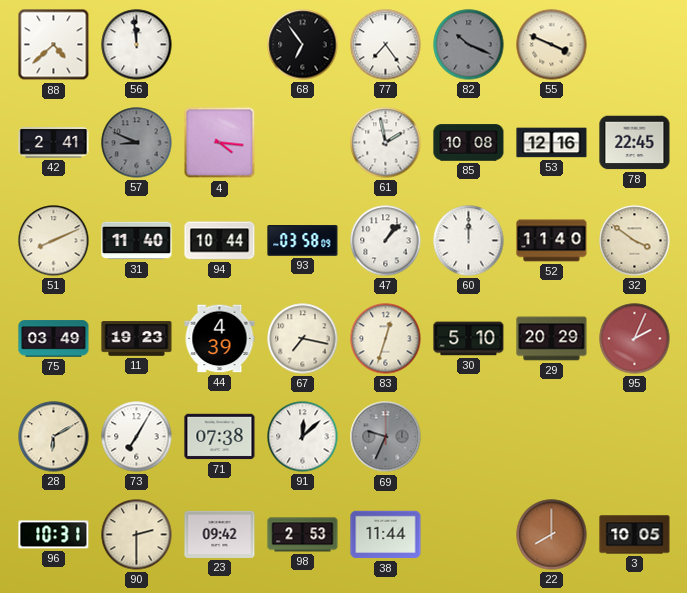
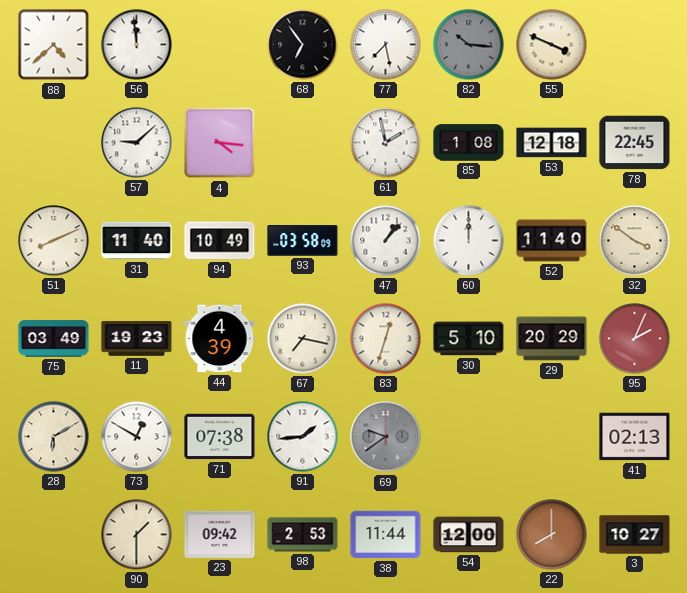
77: 7:24 -> 7:28
82: 10:19 -> 10:16
42: 2:41 -> none
57: 8:49 -> 9:08
57 dial: grey -> white
85: 10:08 -> 1:08
53: 12:16 -> 12:18
94: 10:44 -> 10:49
73: 7:05 -> 12:50
91: 12:08 -> 1:44
69: 9:34 -> 9:39
41: none -> 02:13
96: 10:31 -> none
90: 2:30 -> 1:30
54: none -> 12:00
3: 10:05 -> 10:27
